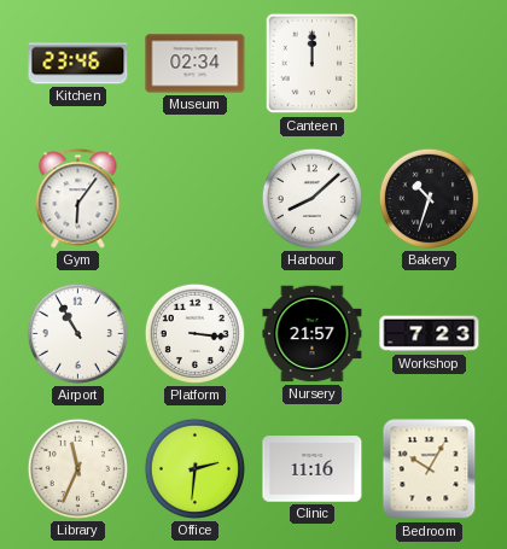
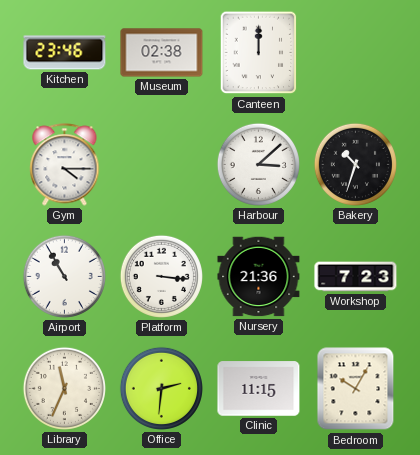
Museum: 02:34 -> 02:38
Gym: 6:06 -> 4:15
Harbour: 8:08 -> 3:08
Nursery: 21:57 -> 21:36
Clinic: 11:16 -> 11:15
